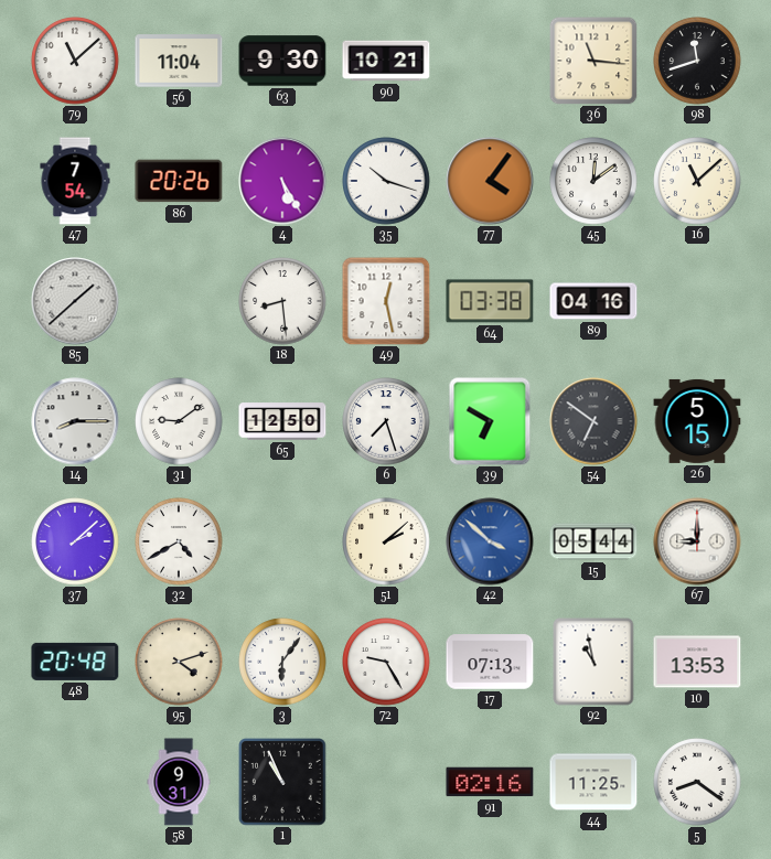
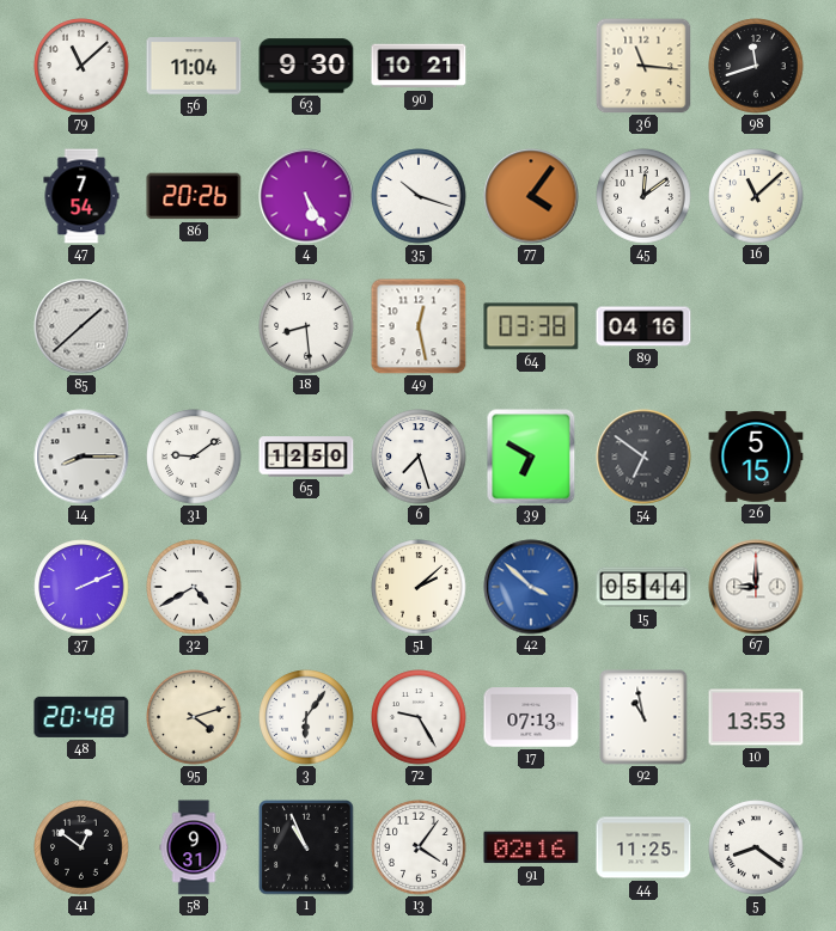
37: 2:08 -> 2:11
41: none -> 12:51
13: none -> 4:06
